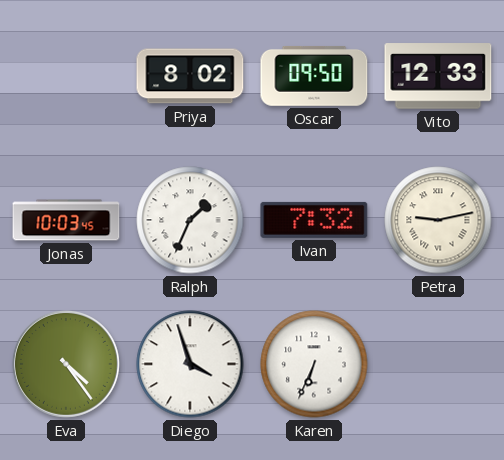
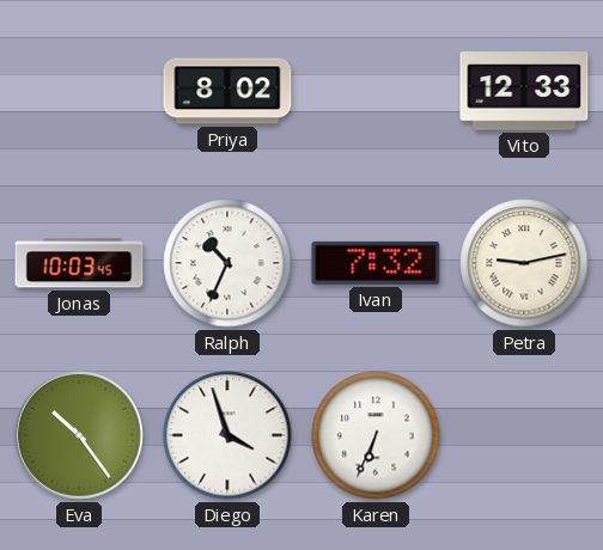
Oscar: 09:50 -> none
Ralph: 1:34 -> 10:34
Eva: 4:24 -> 10:24
